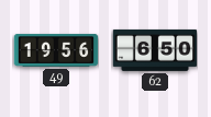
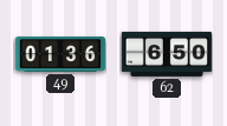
49: 19:56 -> 01:36
